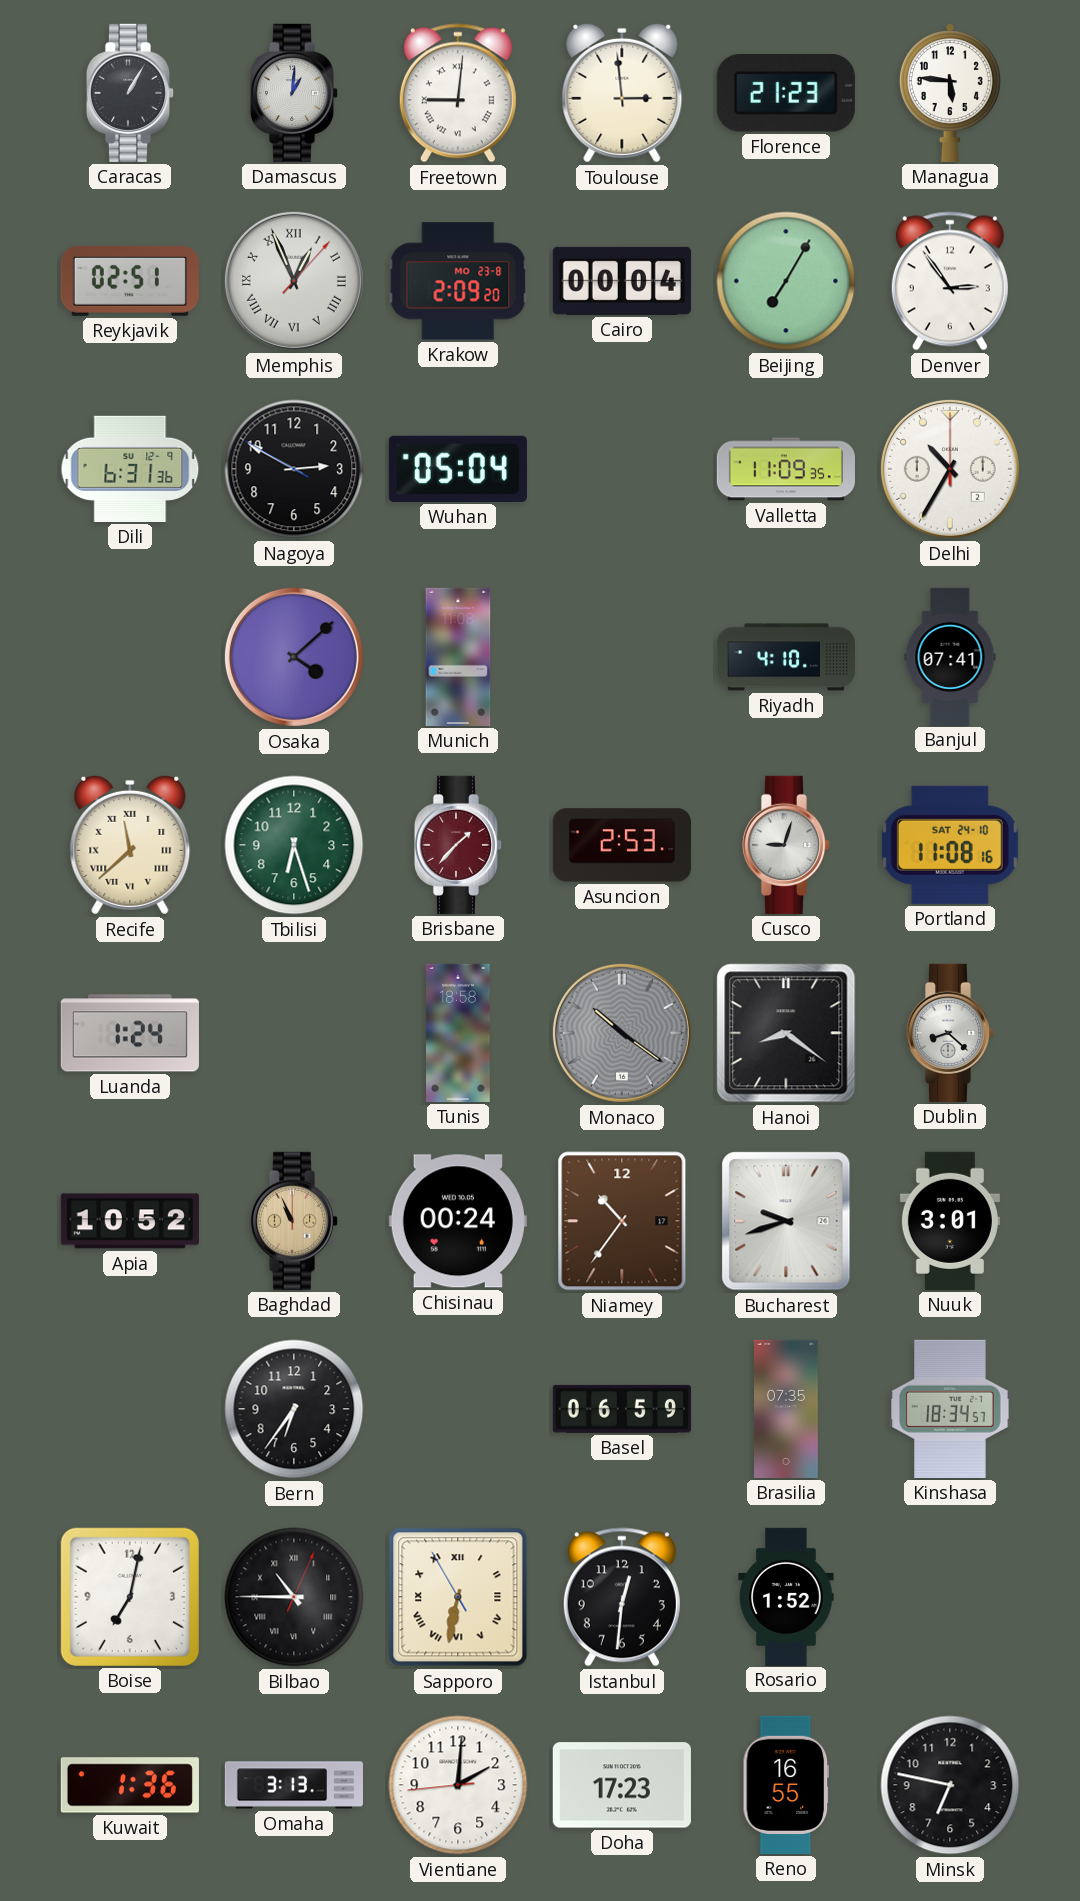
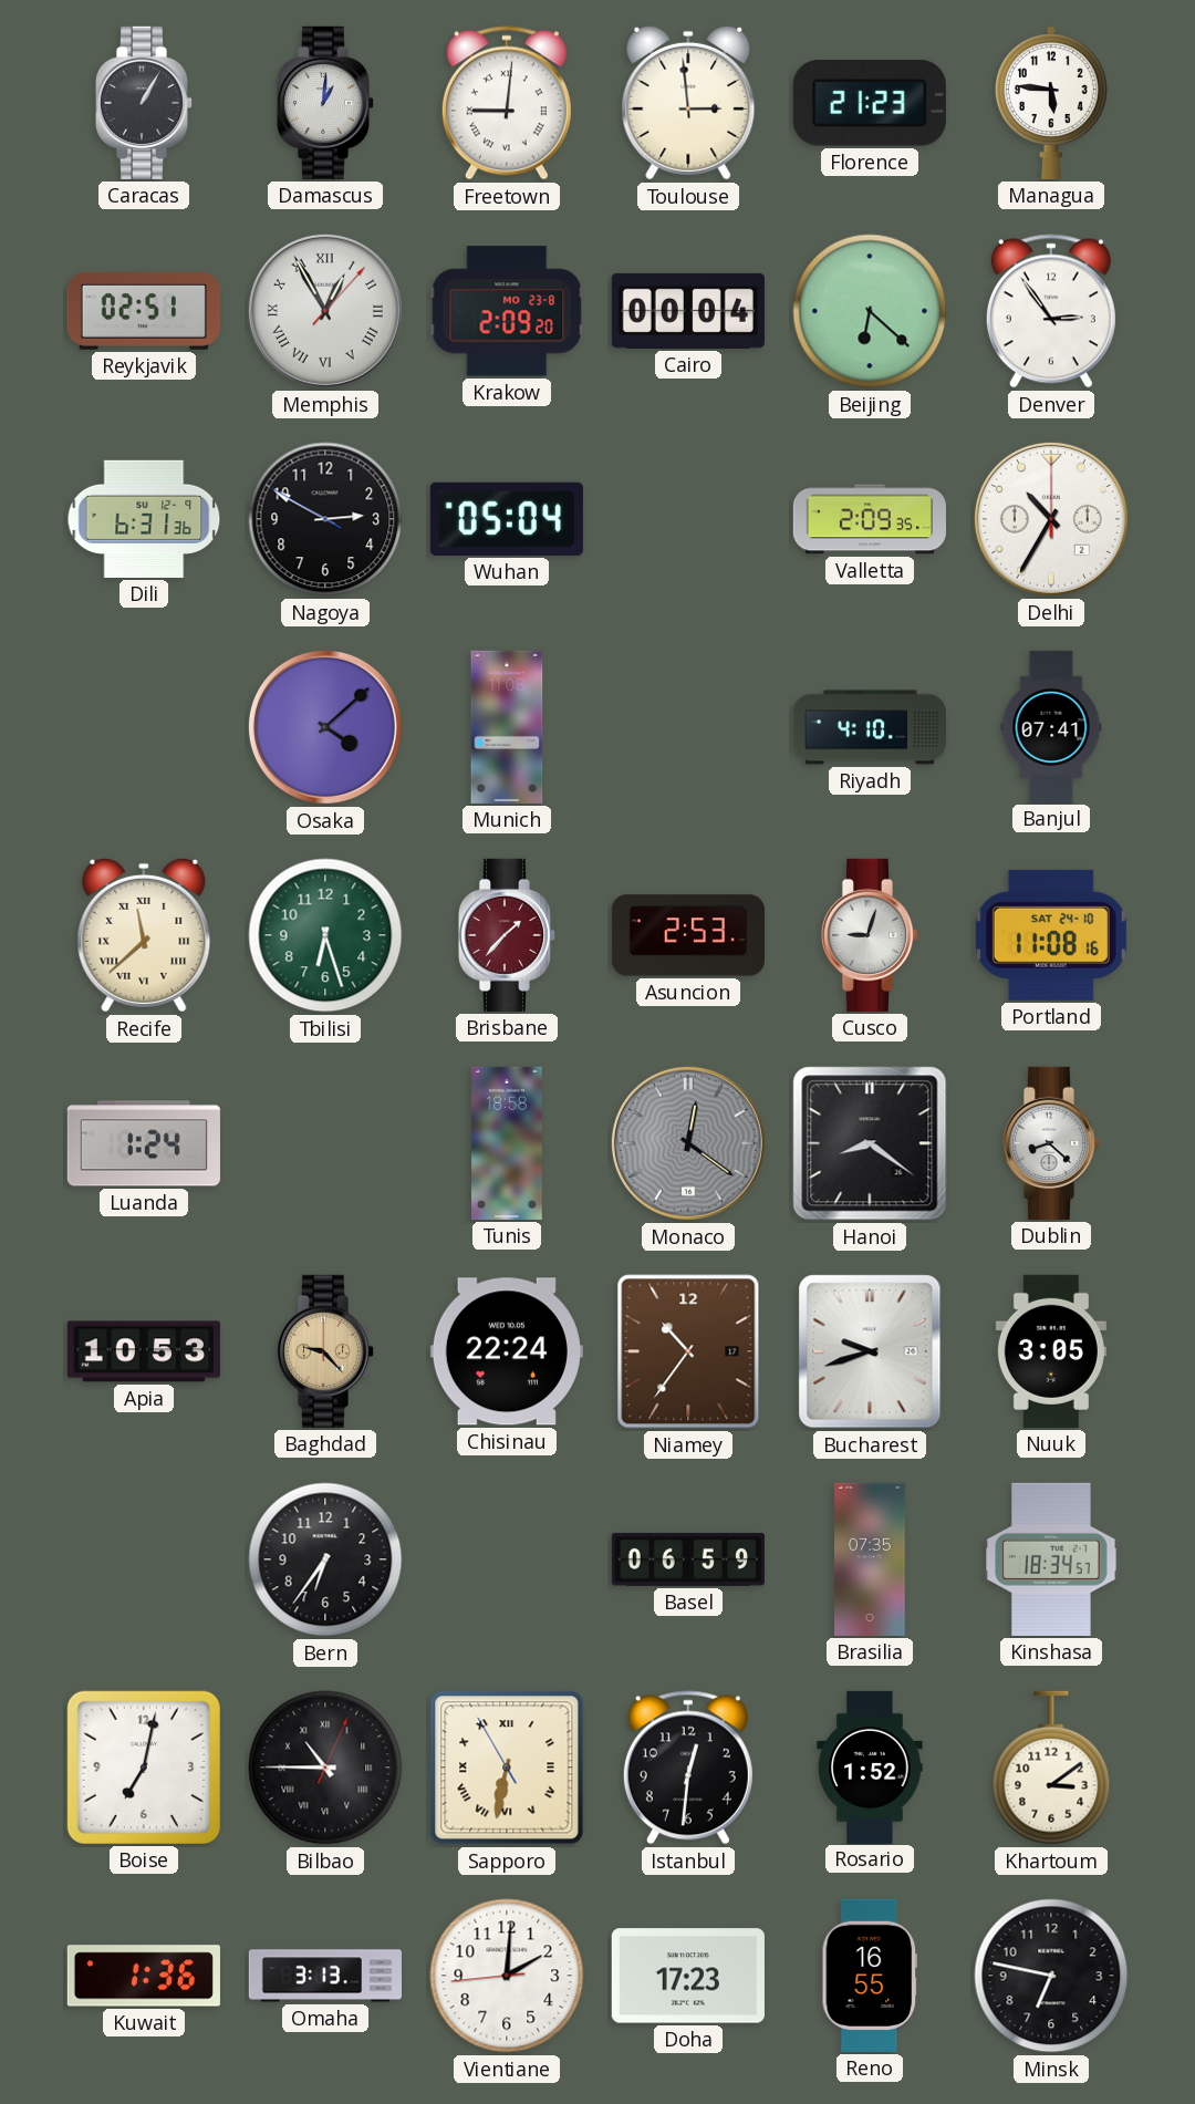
Memphis: 12:56 -> 12:55
Beijing: 7:05 -> 6:22
Valletta: 11:09 -> 2:09
Monaco: 10:21 -> 12:21
Apia: 10:52 -> 10:53
Baghdad: 10:56 -> 9:23
Chisinau: 00:24 -> 22:24
Nuuk: 3:01 -> 3:05
Khartoum: none -> 3:09
